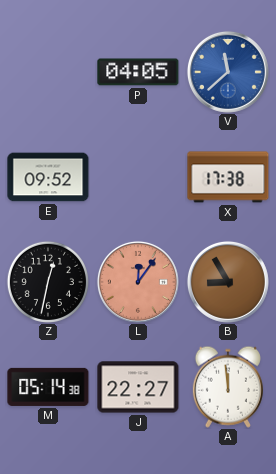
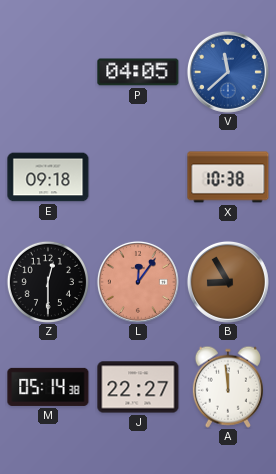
E: 09:52 -> 09:18
X: 17:38 -> 10:38
Z: 12:32 -> 12:30
